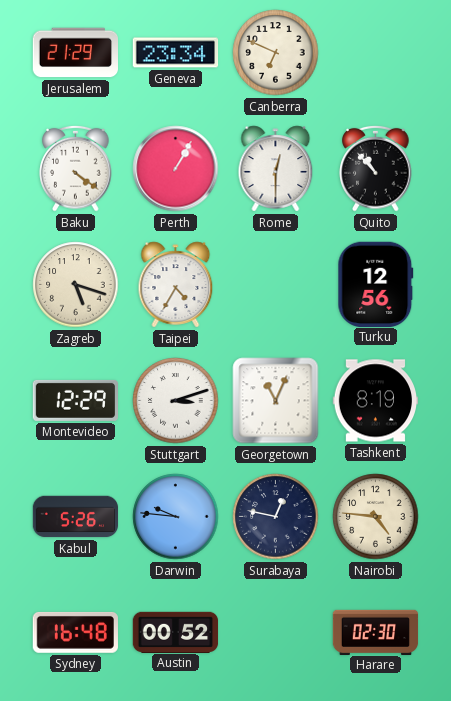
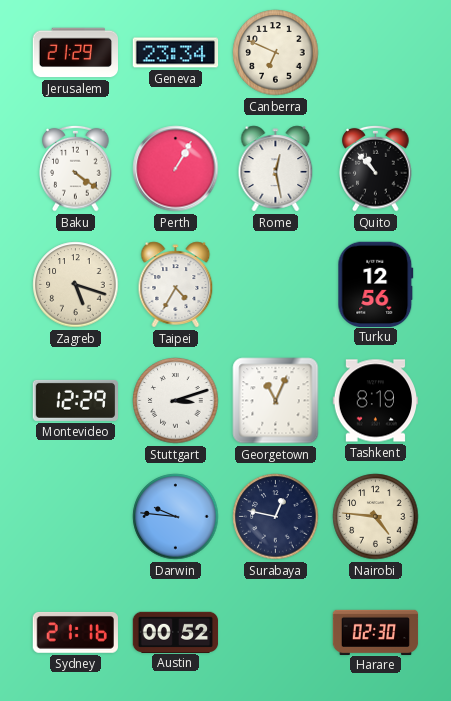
Rome: 12:30 -> 12:28
Kabul: 5:26 -> none
Sydney: 16:48 -> 21:16
